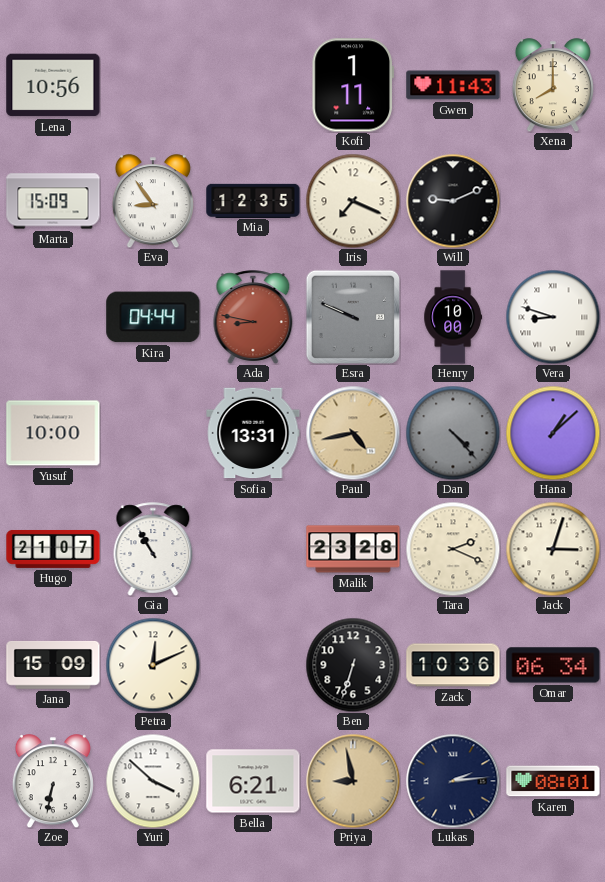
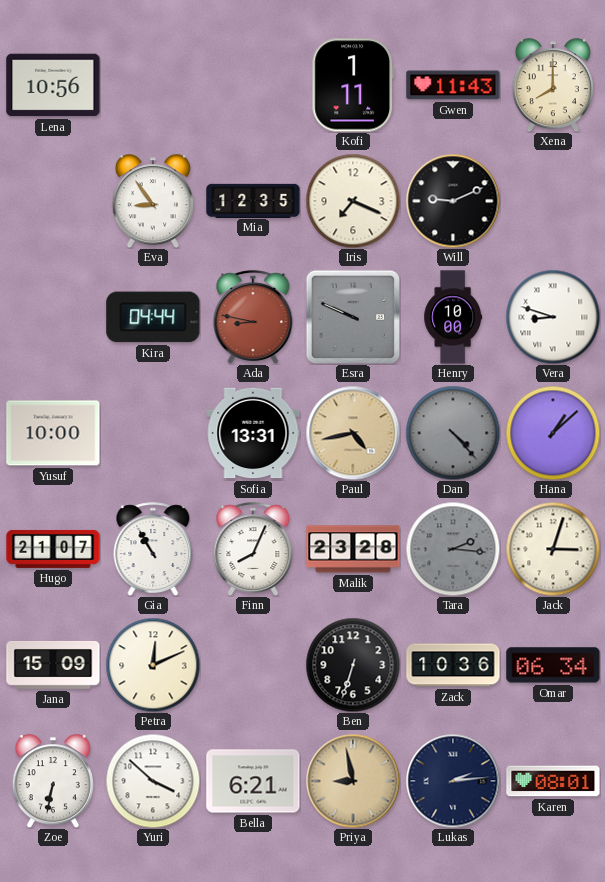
Marta: 15:09 -> none
Finn: none -> 8:04
Tara: 2:19 -> 2:16
Tara dial: cream -> grey
